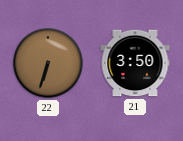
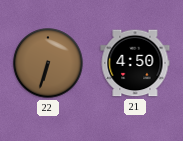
21: 3:50 -> 4:50
